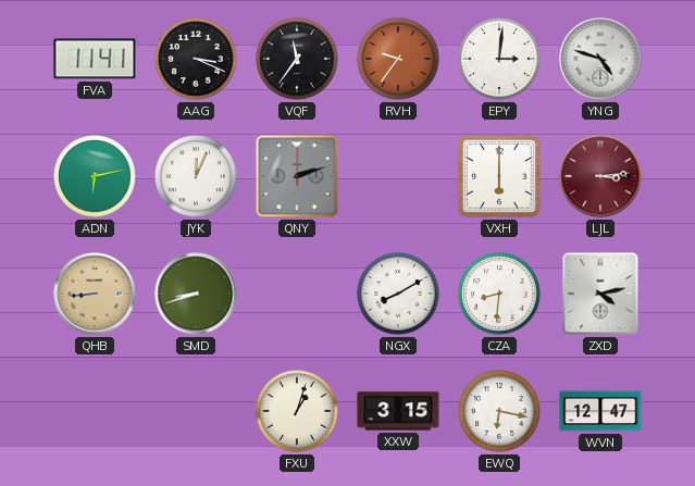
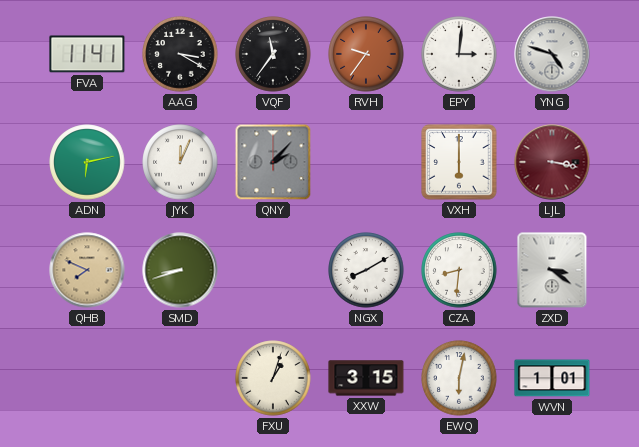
AAG: 3:19 -> 3:20
QNY: 2:12 -> 2:07
LJL: 3:14 -> 3:17
QHB: 8:44 -> 7:49
ZXD: 4:13 -> 3:21
EWQ: 6:17 -> 6:02
WVN: 12:47 -> 1:01
